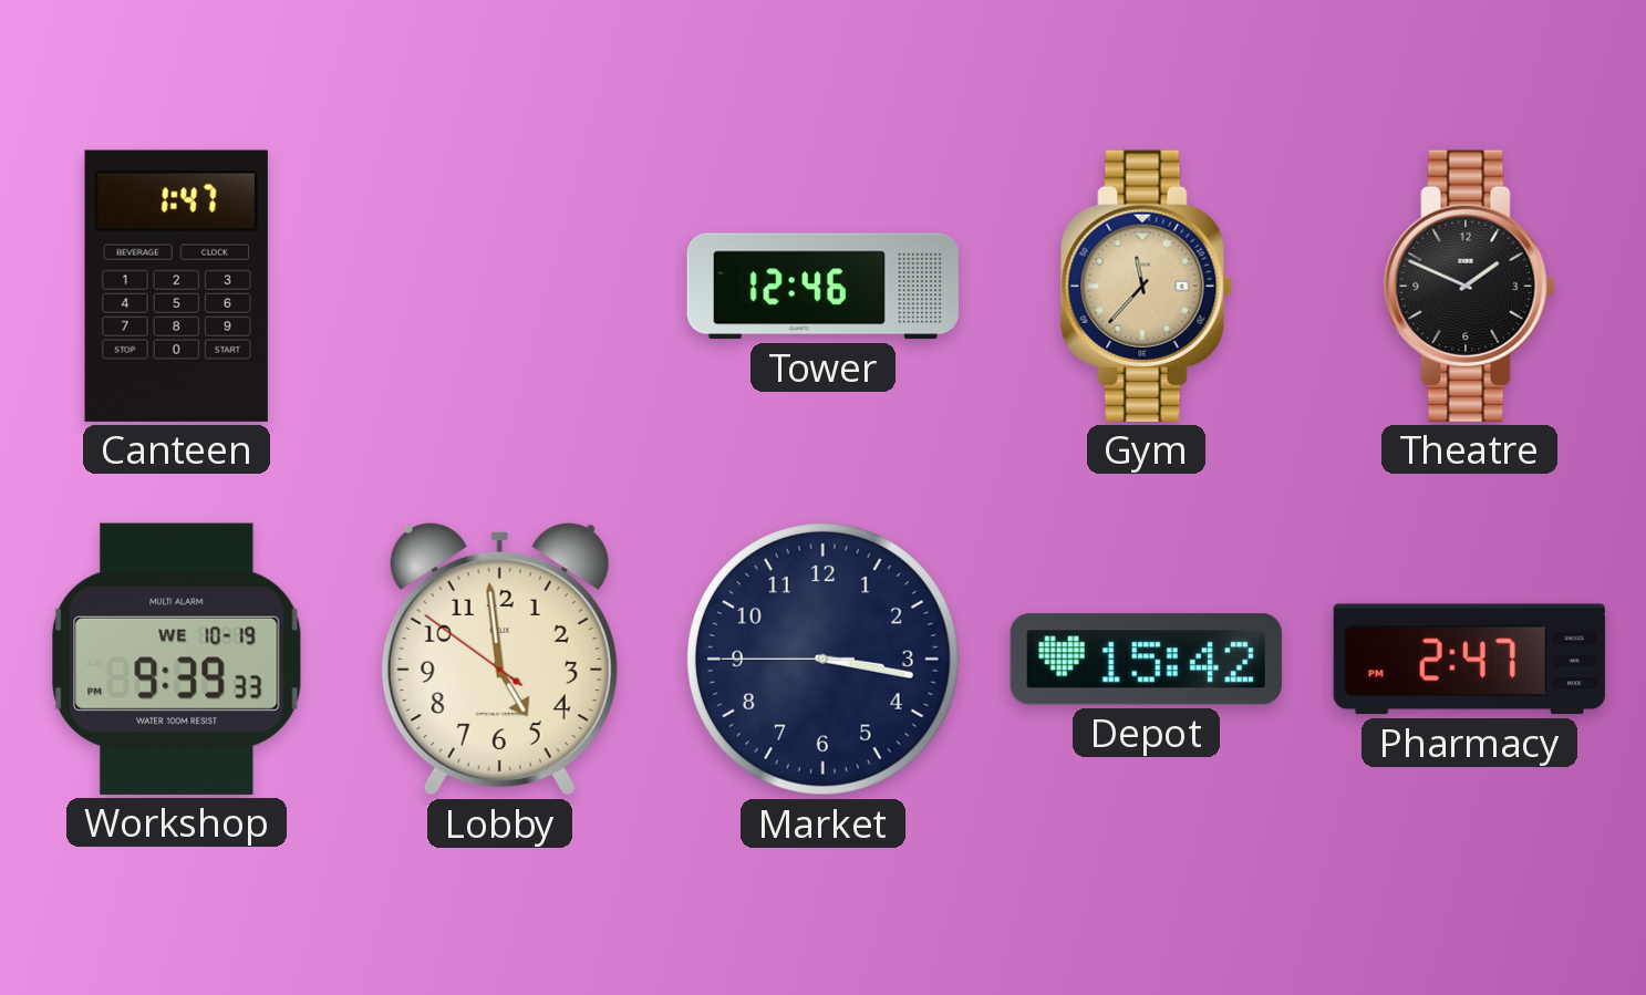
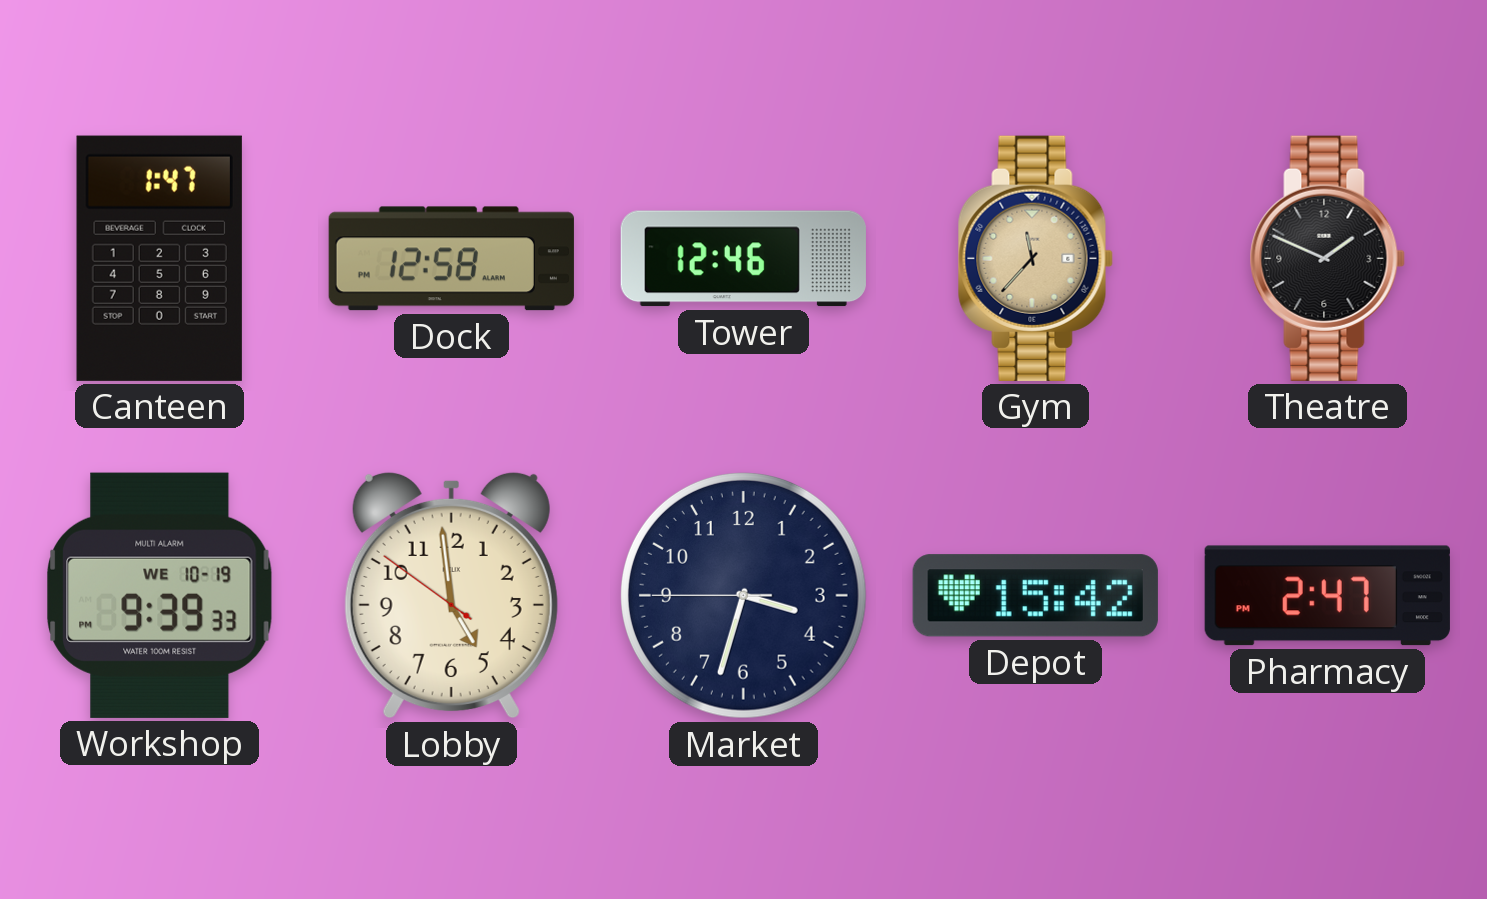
Dock: none -> 12:58
Market: 3:16 -> 3:32
